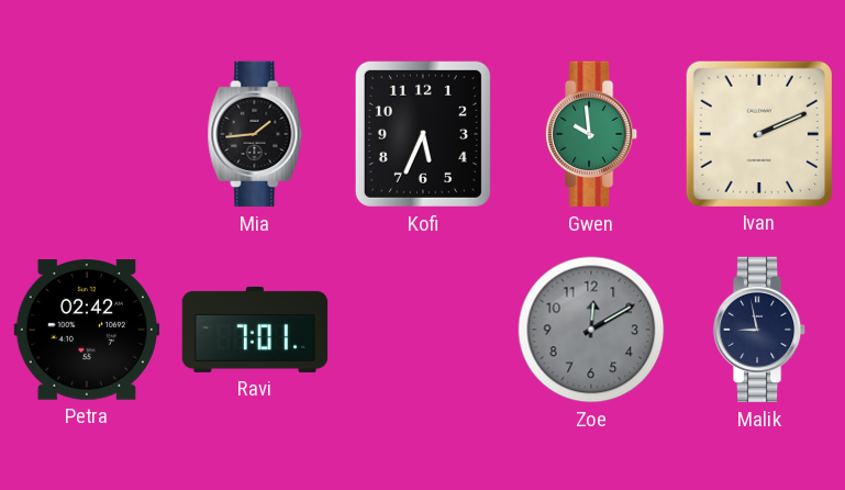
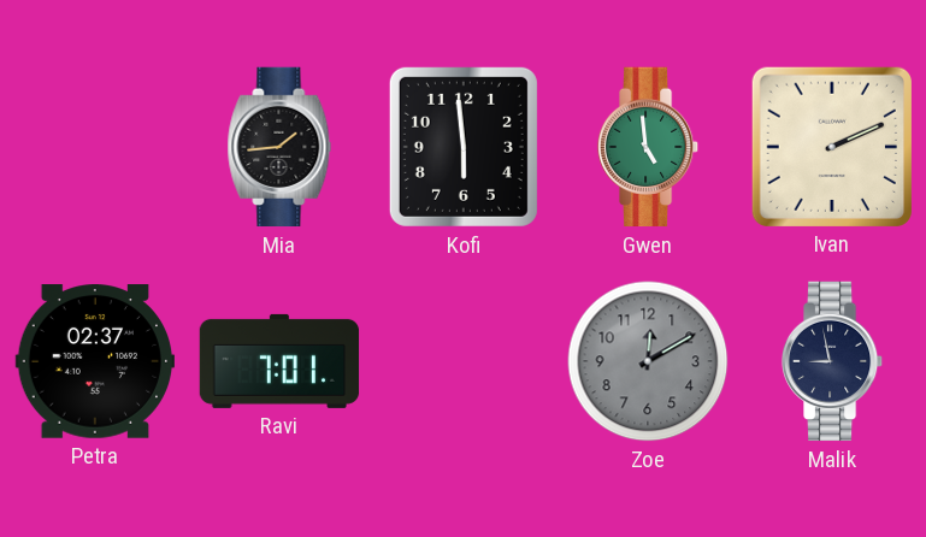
Kofi: 5:34 -> 5:59
Gwen: 9:59 -> 4:59
Petra: 02:42 -> 02:37
